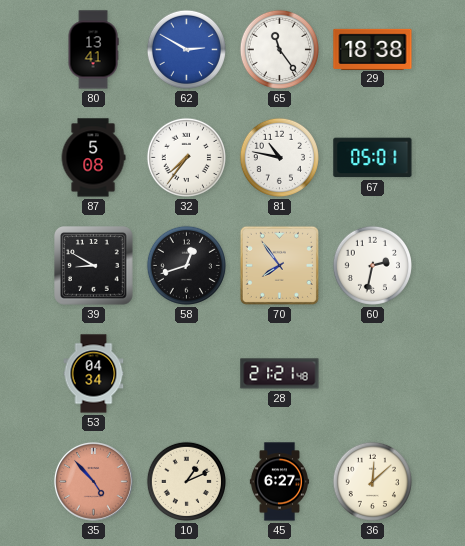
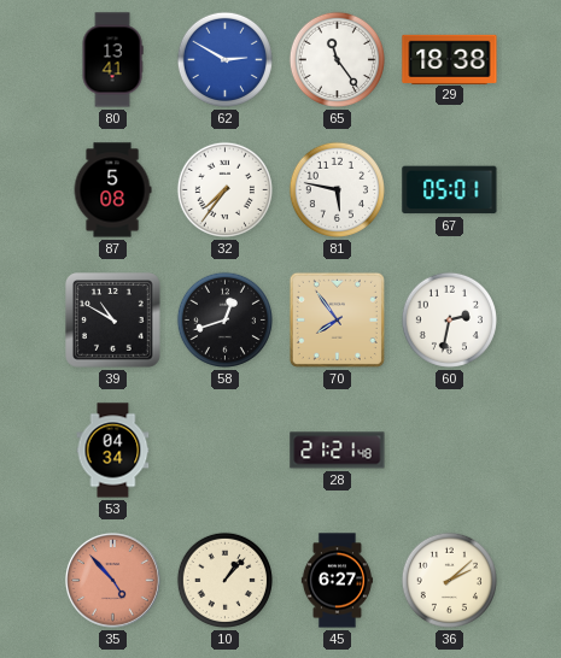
81: 10:47 -> 5:47
39: 8:50 -> 10:50
10: 1:11 -> 1:07
36: 12:08 -> 2:08
